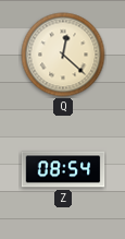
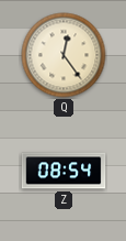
Q: 12:22 -> 12:24
